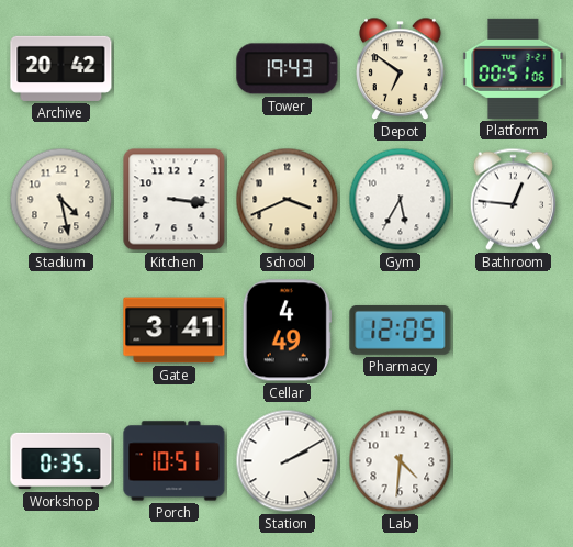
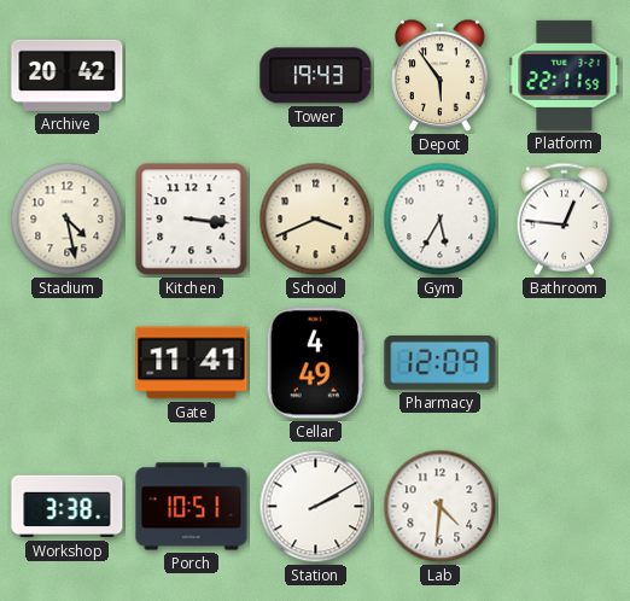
Depot: 6:51 -> 5:54
Platform: 00:51 -> 22:11
Gate: 3:41 -> 11:41
Pharmacy: 12:05 -> 12:09
Workshop: 0:35 -> 3:38
